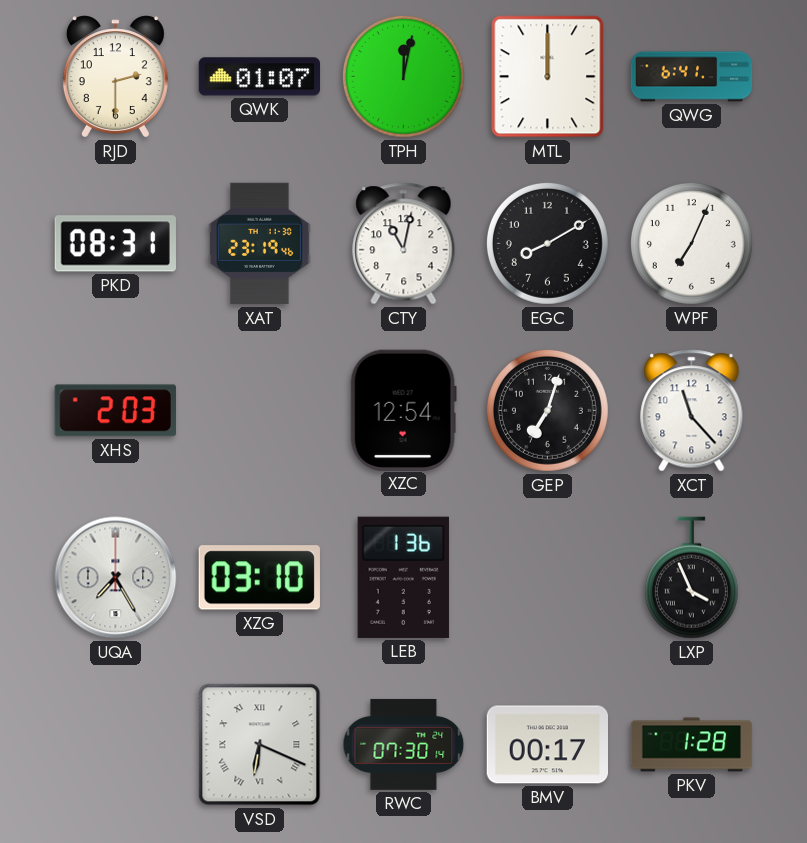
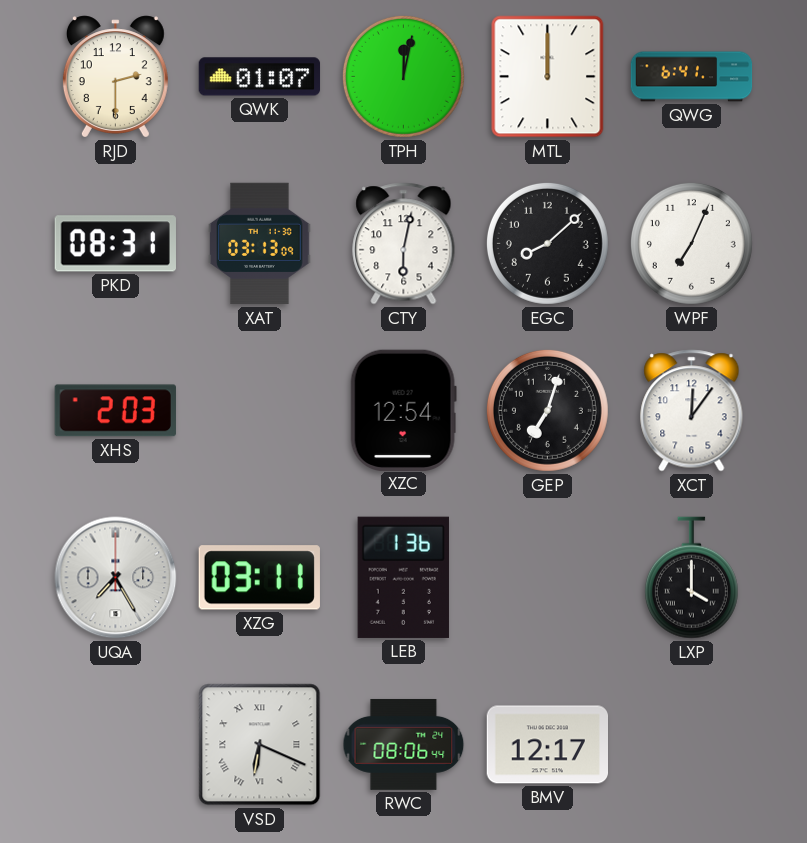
XAT: 23:19 -> 03:13
CTY: 11:02 -> 6:02
EGC: 8:10 -> 8:08
XCT: 11:23 -> 12:06
XZG: 03:10 -> 03:11
LXP: 3:56 -> 4:00
RWC: 07:30 -> 08:06
BMV: 00:17 -> 12:17
PKV: 1:28 -> none
